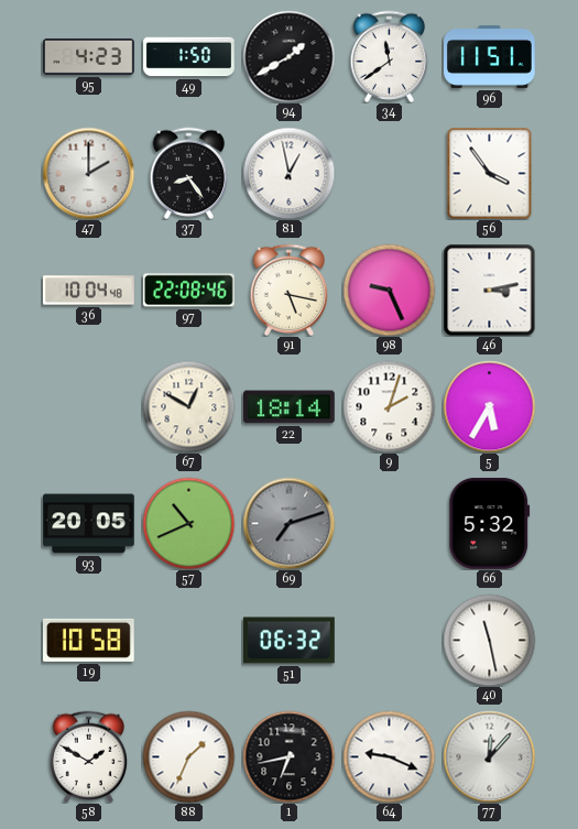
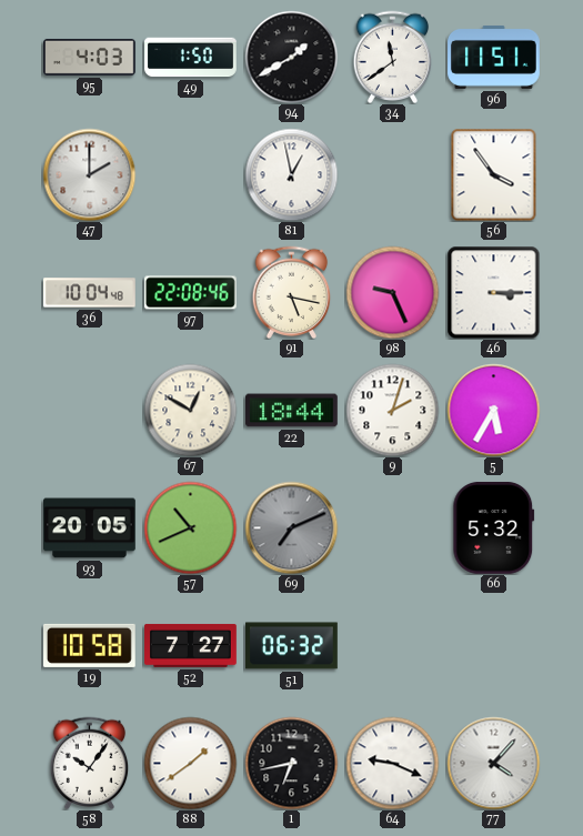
95: 4:23 -> 4:03
37: 8:24 -> none
46: 3:13 -> 3:15
22: 18:14 -> 18:44
69: 7:12 -> 7:11
52: none -> 7:27
40: 11:28 -> none
58: 1:50 -> 10:06
88: 1:34 -> 1:39
77: 12:07 -> 4:07
